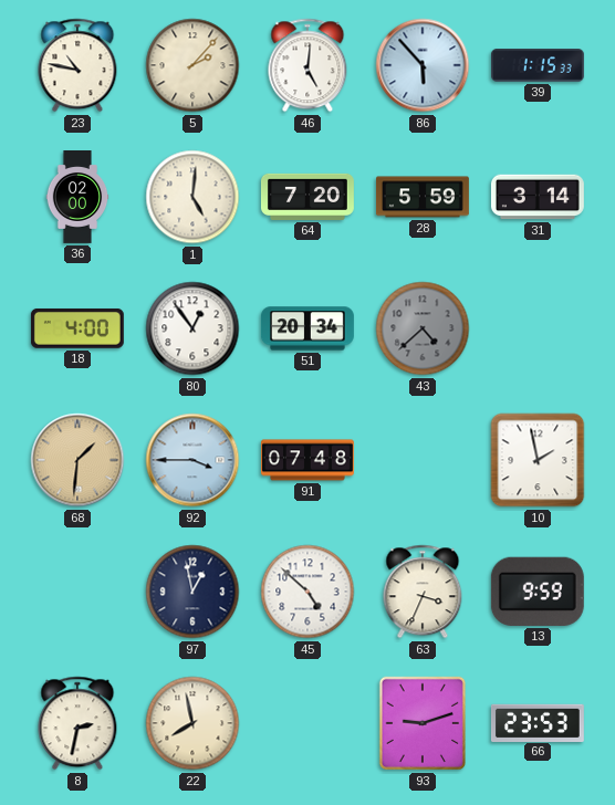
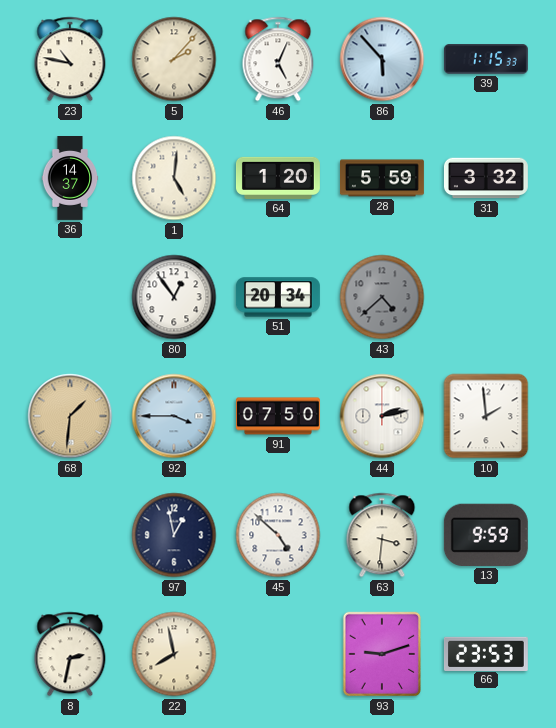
46: 5:01 -> 5:04
36: 02:00 -> 14:37
64: 7:20 -> 1:20
31: 3:14 -> 3:32
18: 4:00 -> none
91: 07:48 -> 07:50
44: none -> 2:13
10: 1:58 -> 1:59
63: 3:34 -> 3:31
